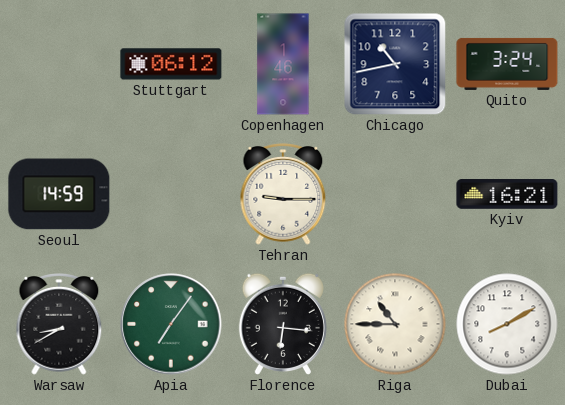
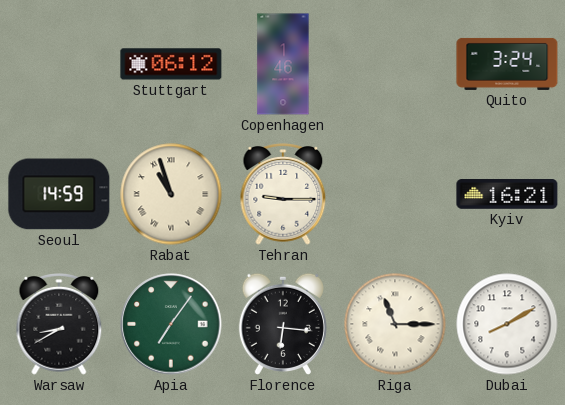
Chicago: 10:43 -> none
Rabat: none -> 10:57
Riga: 10:45 -> 11:15
